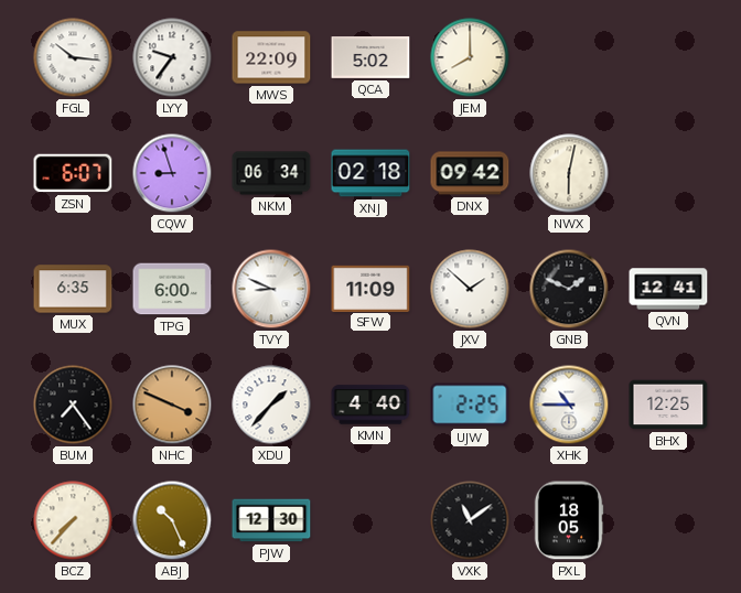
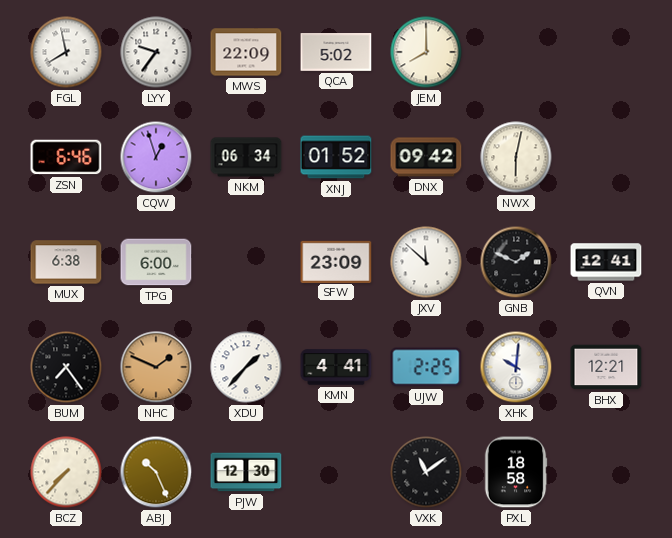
FGL: 10:16 -> 7:58
ZSN: 6:07 -> 6:46
CQW: 8:57 -> 12:57
XNJ: 02:18 -> 01:52
MUX: 6:35 -> 6:38
TVY: 8:49 -> none
SFW: 11:09 -> 23:09
JXV: 1:52 -> 11:52
NHC: 3:49 -> 1:49
KMN: 4:40 -> 4:41
XHK: 10:45 -> 10:01
BHX: 12:25 -> 12:21
PXL: 18:05 -> 18:58
